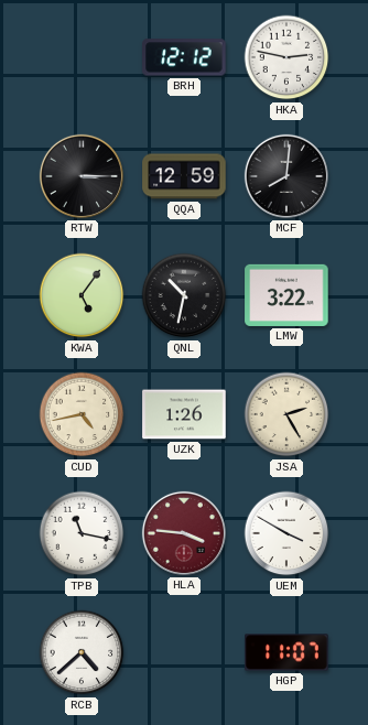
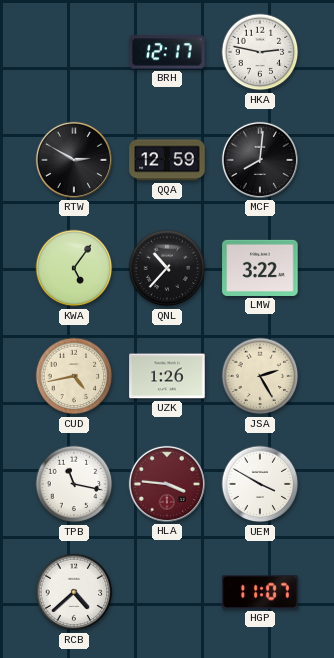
BRH: 12:12 -> 12:17
RTW: 3:15 -> 2:50
QNL: 10:32 -> 10:37
